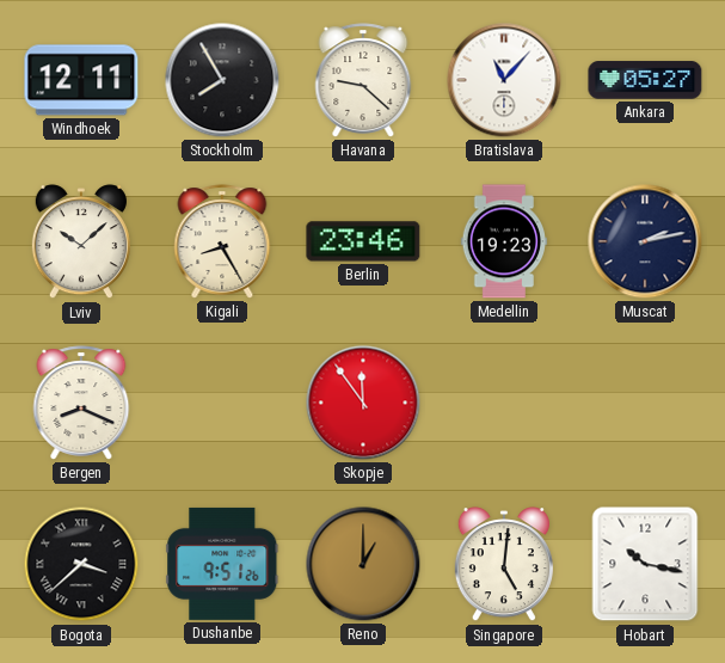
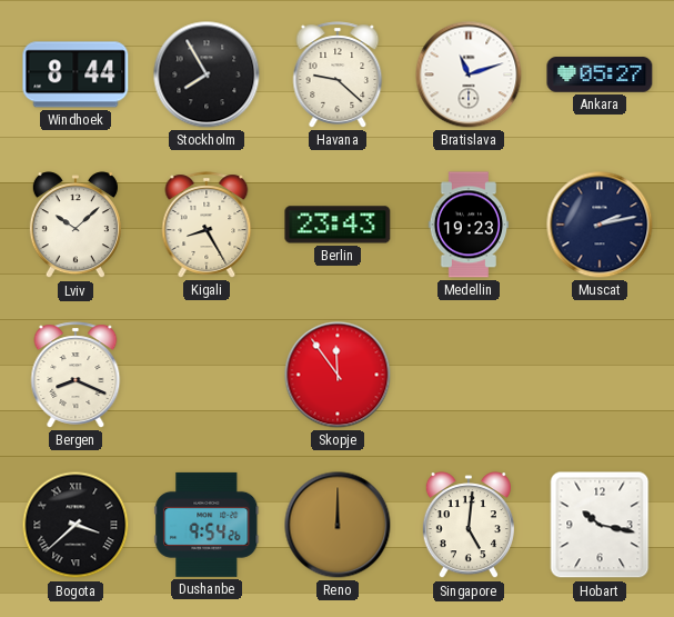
Windhoek: 12:11 -> 8:44
Bratislava: 11:07 -> 11:12
Berlin: 23:46 -> 23:43
Dushanbe: 9:51 -> 9:54
Reno: 1:00 -> 12:00
